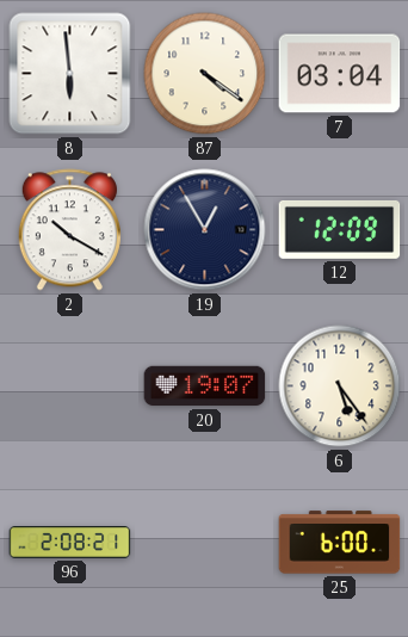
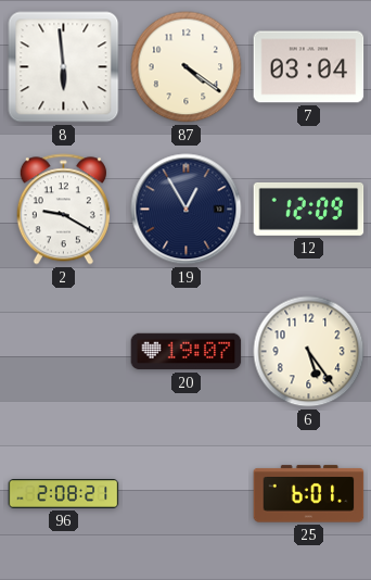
2: 10:20 -> 9:20
25: 6:00 -> 6:01
